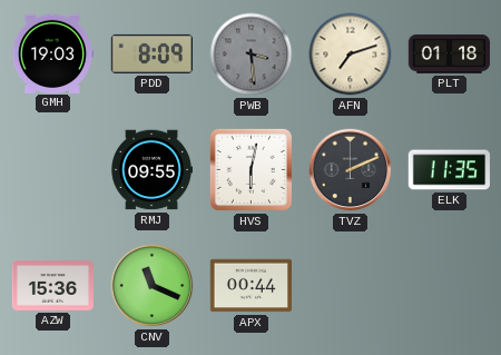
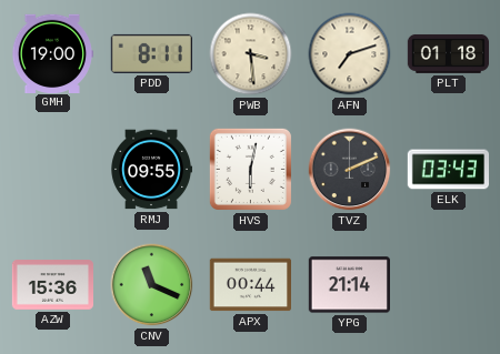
GMH: 19:03 -> 19:00
PDD: 8:09 -> 8:11
PWB dial: grey -> cream
ELK: 11:35 -> 03:43
YPG: none -> 21:14
